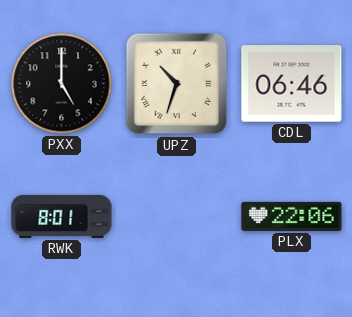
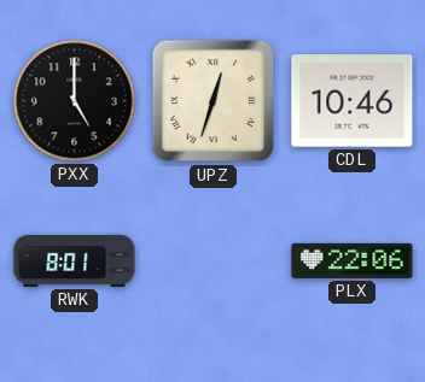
UPZ: 10:33 -> 12:33
CDL: 06:46 -> 10:46
